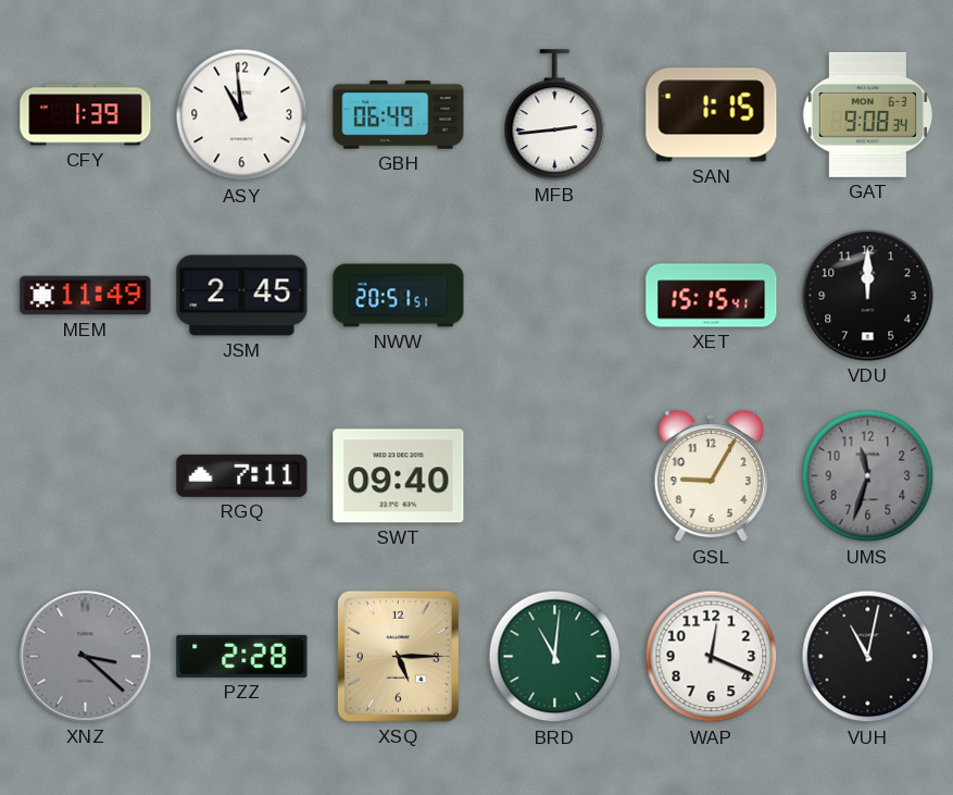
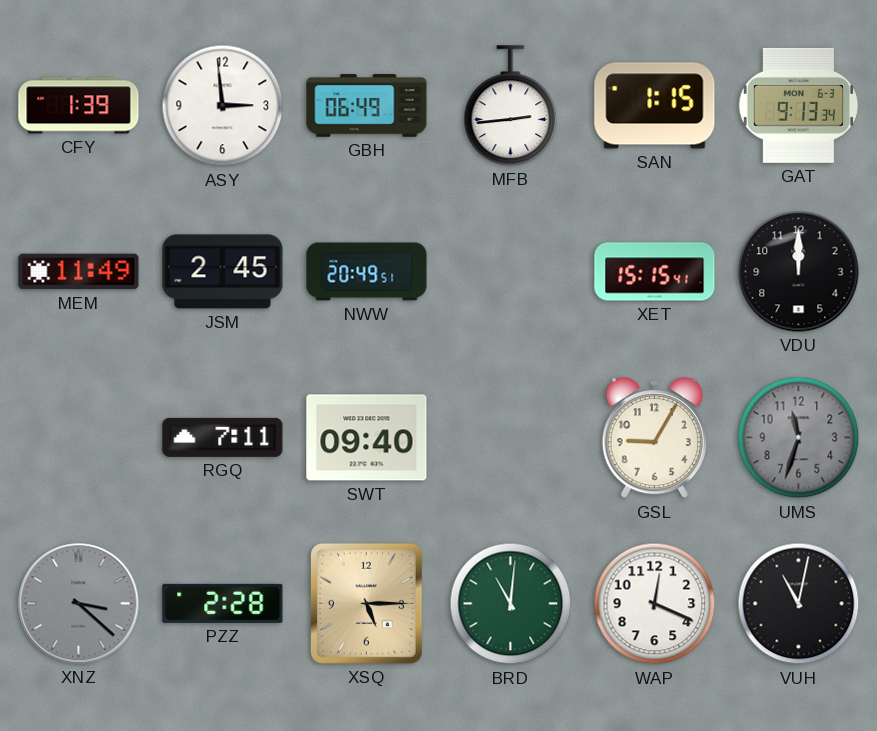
ASY: 10:59 -> 2:59
GAT: 9:08 -> 9:13
NWW: 20:51 -> 20:49
